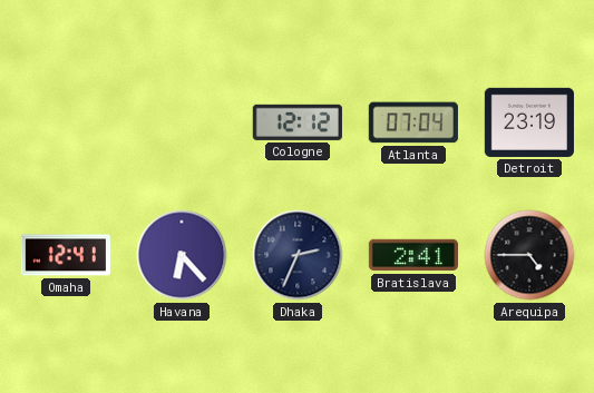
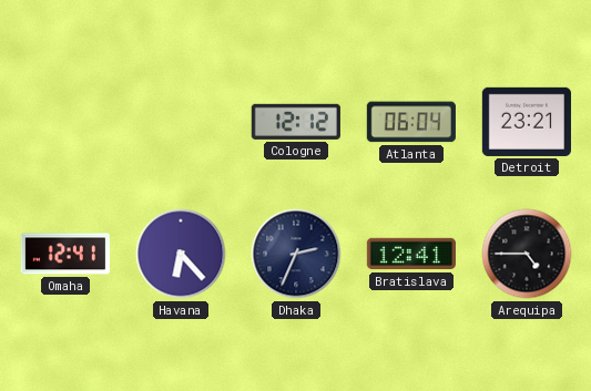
Atlanta: 07:04 -> 06:04
Detroit: 23:19 -> 23:21
Bratislava: 2:41 -> 12:41
